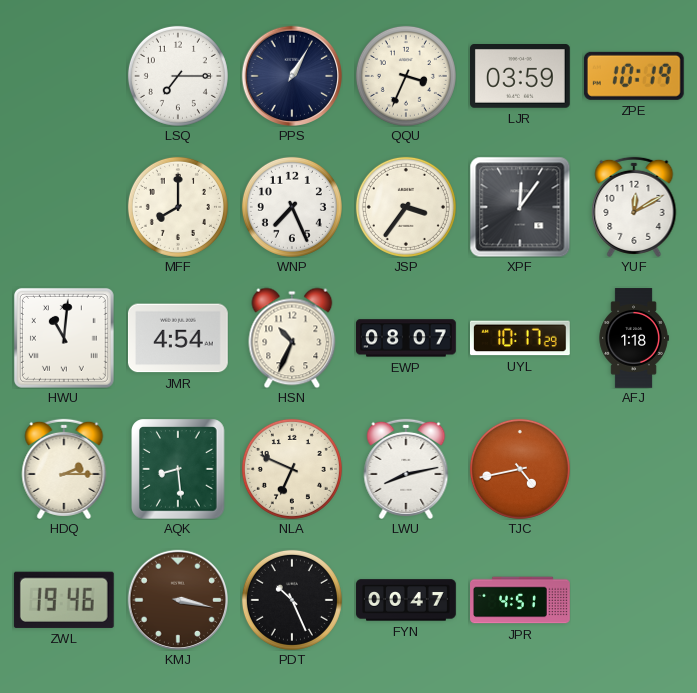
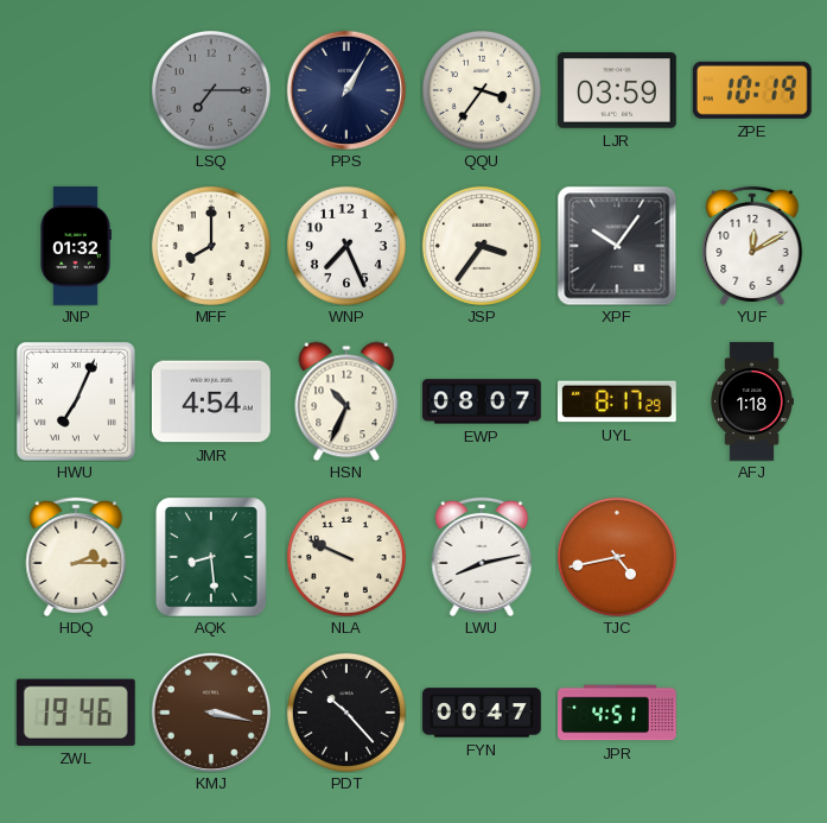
LSQ dial: white -> grey
QQU: 3:34 -> 3:36
JNP: none -> 01:32
XPF: 12:06 -> 10:06
HWU: 11:01 -> 7:04
UYL: 10:17 -> 8:17
NLA: 6:49 -> 9:49
PDT: 10:26 -> 10:23
